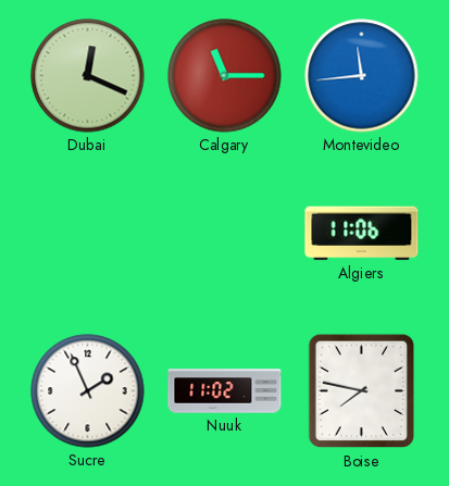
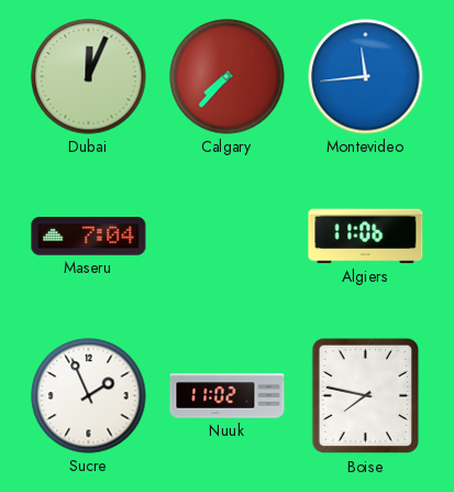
Dubai: 12:19 -> 12:04
Calgary: 11:15 -> 7:37
Maseru: none -> 7:04
